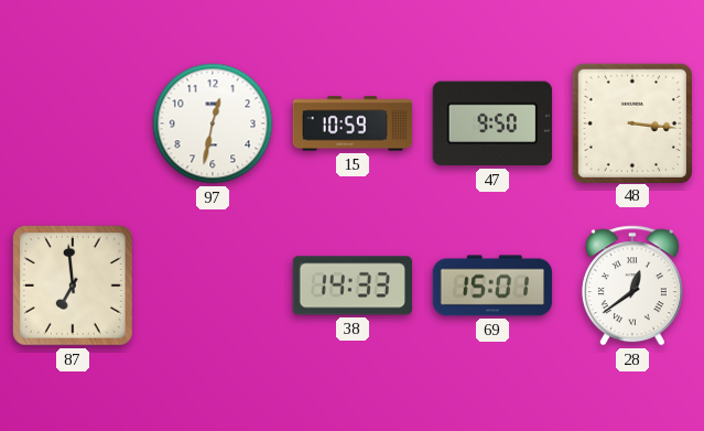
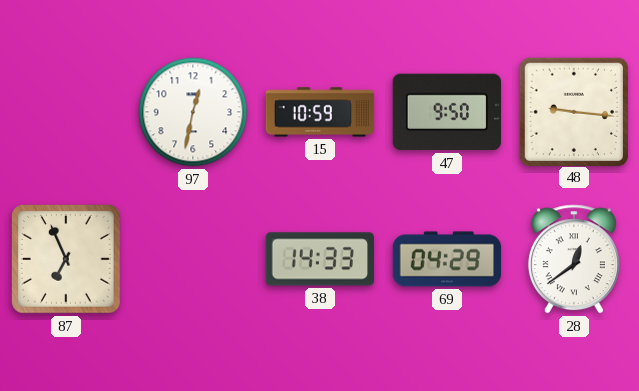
48: 3:16 -> 9:16
87: 6:59 -> 6:56
69: 15:01 -> 04:29
